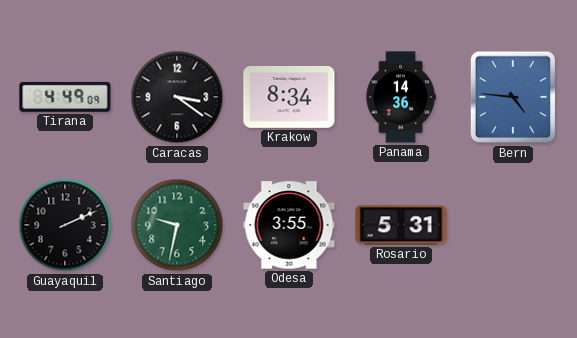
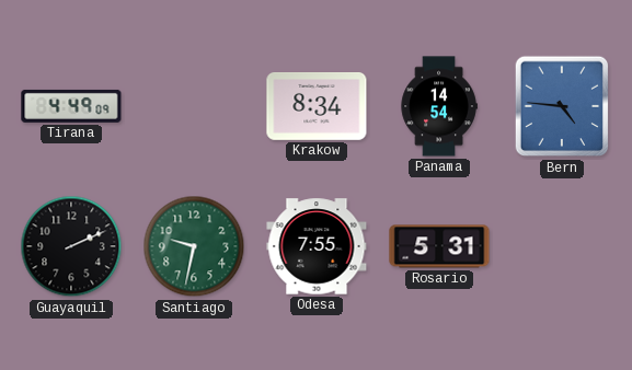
Caracas: 3:21 -> none
Panama: 14:36 -> 14:54
Odesa: 3:55 -> 7:55
